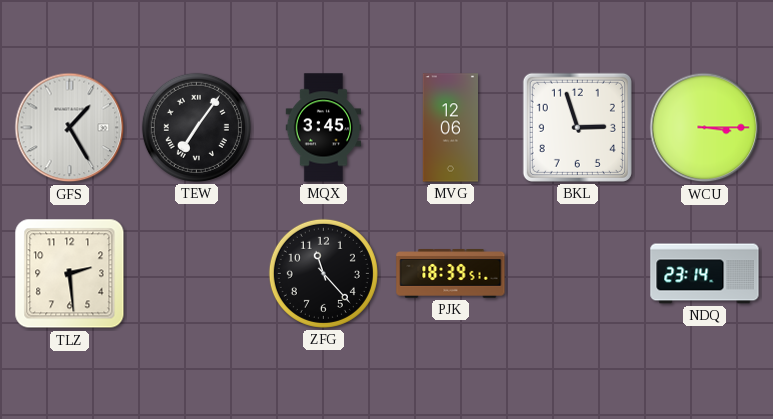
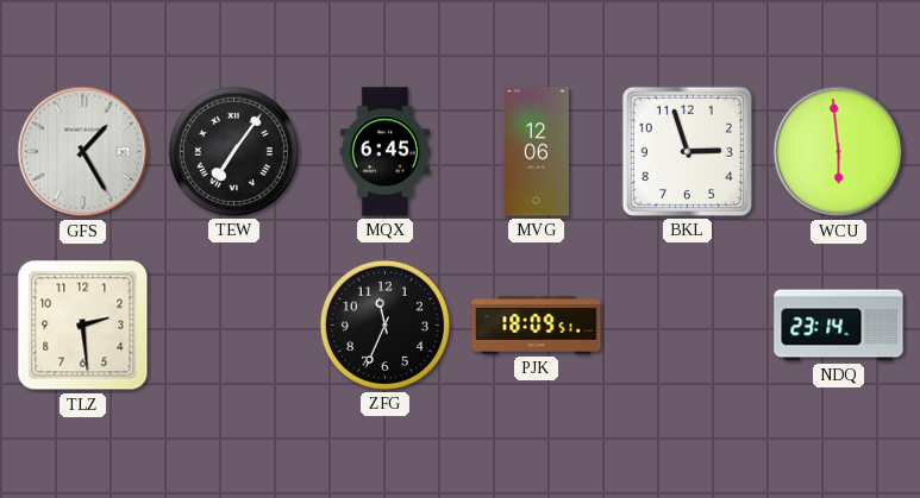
MQX: 3:45 -> 6:45
WCU: 3:15 -> 5:59
ZFG: 11:23 -> 11:34
PJK: 18:39 -> 18:09
